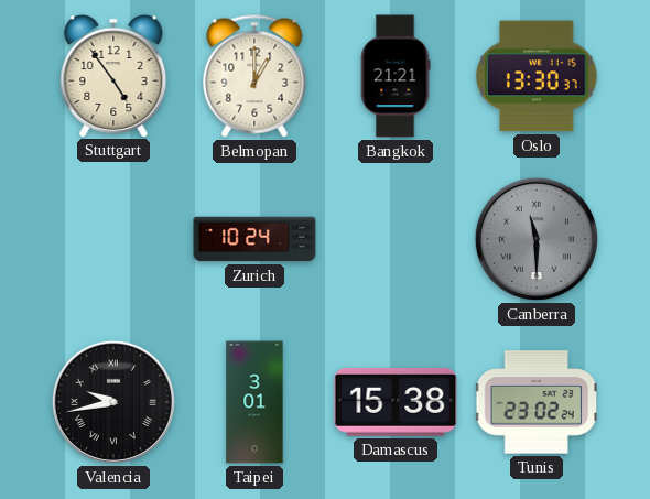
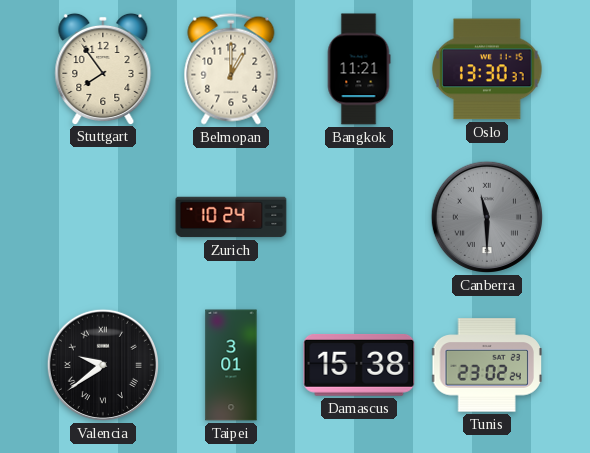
Stuttgart: 4:54 -> 7:54
Bangkok: 21:21 -> 11:21
Valencia: 9:43 -> 9:39
